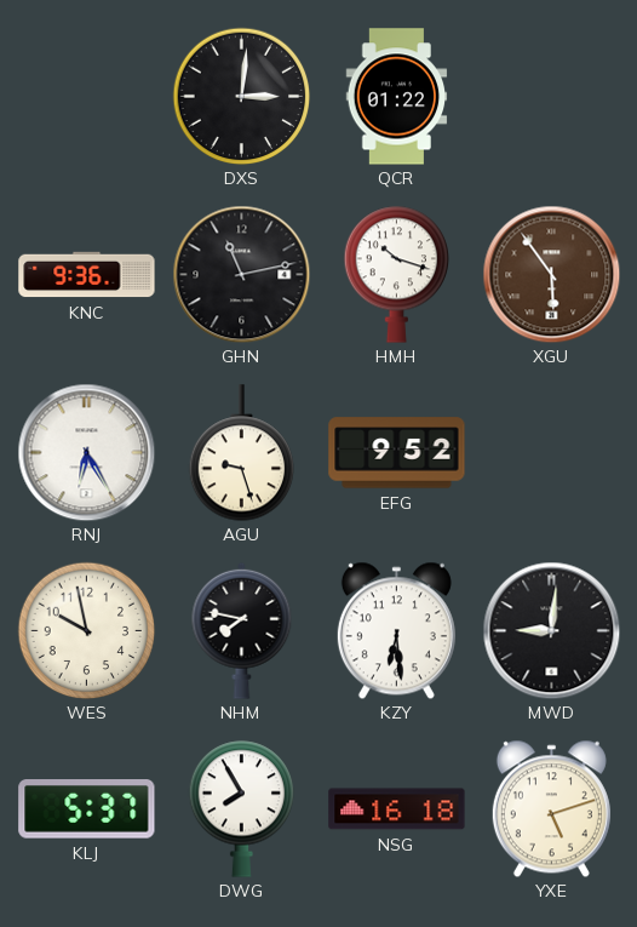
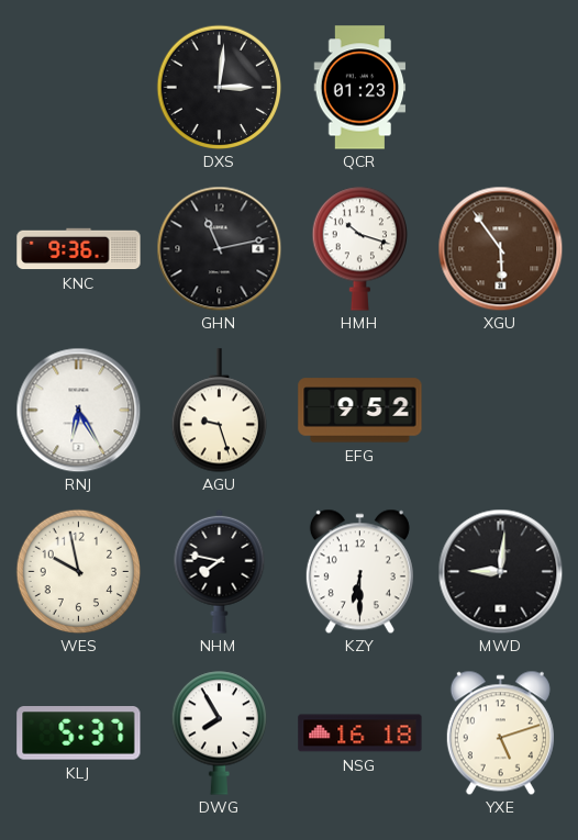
QCR: 01:22 -> 01:23
KZY: 6:29 -> 6:30
